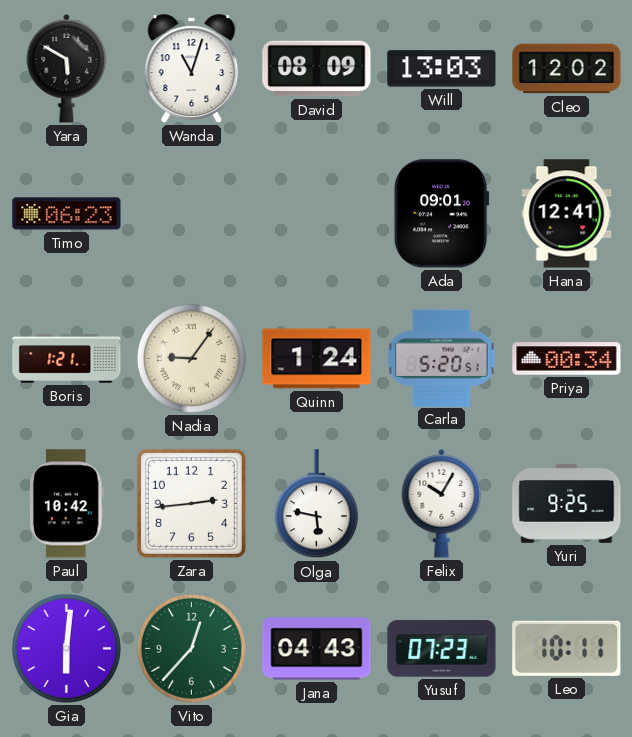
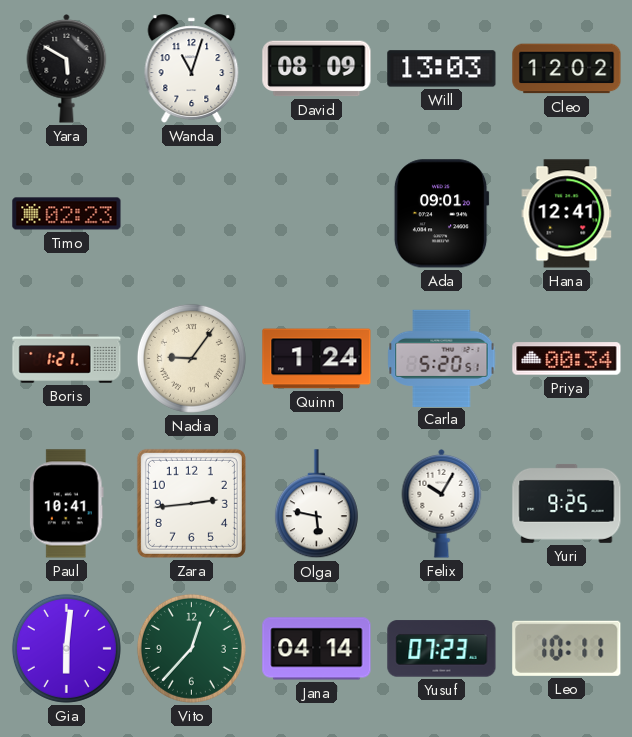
Timo: 06:23 -> 02:23
Paul: 10:42 -> 10:41
Jana: 04:43 -> 04:14
